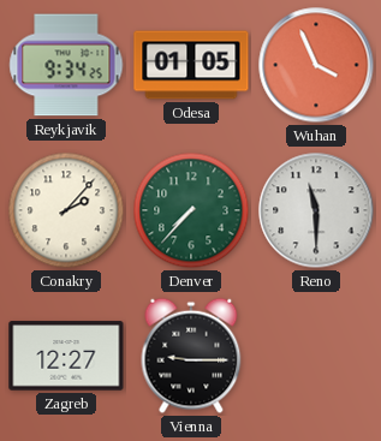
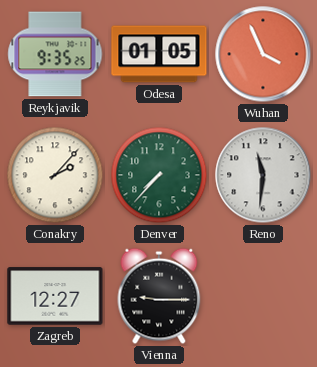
Reykjavik: 9:34 -> 9:35
Reno: 11:30 -> 11:31
